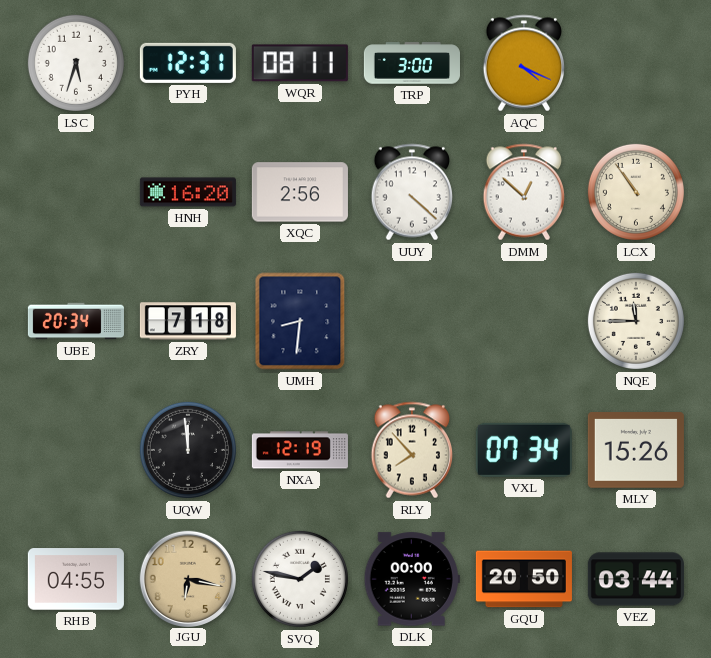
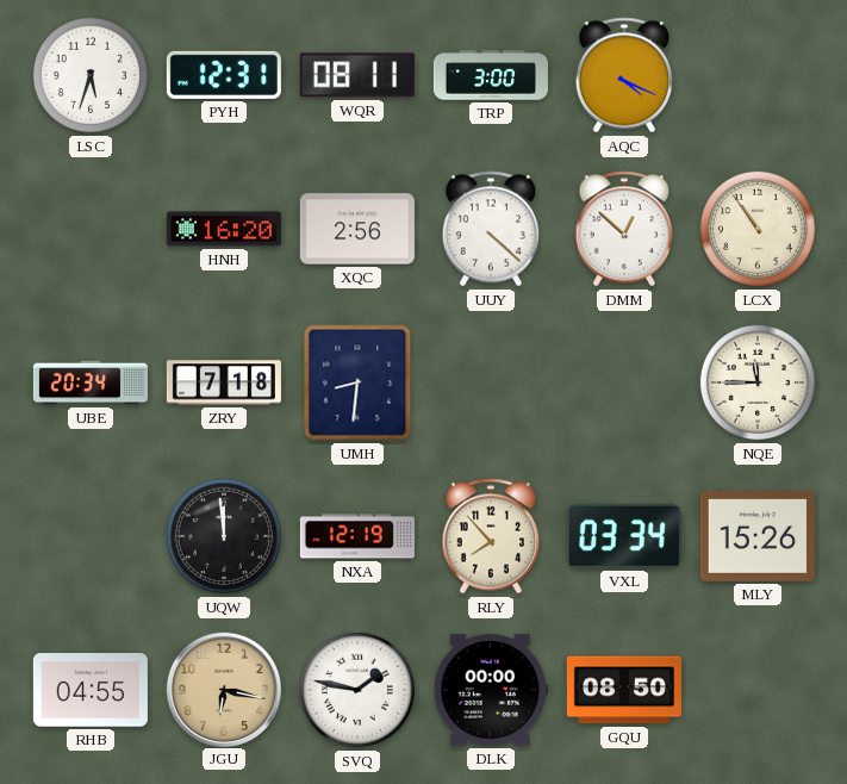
VXL: 07:34 -> 03:34
GQU: 20:50 -> 08:50
VEZ: 03:44 -> none
